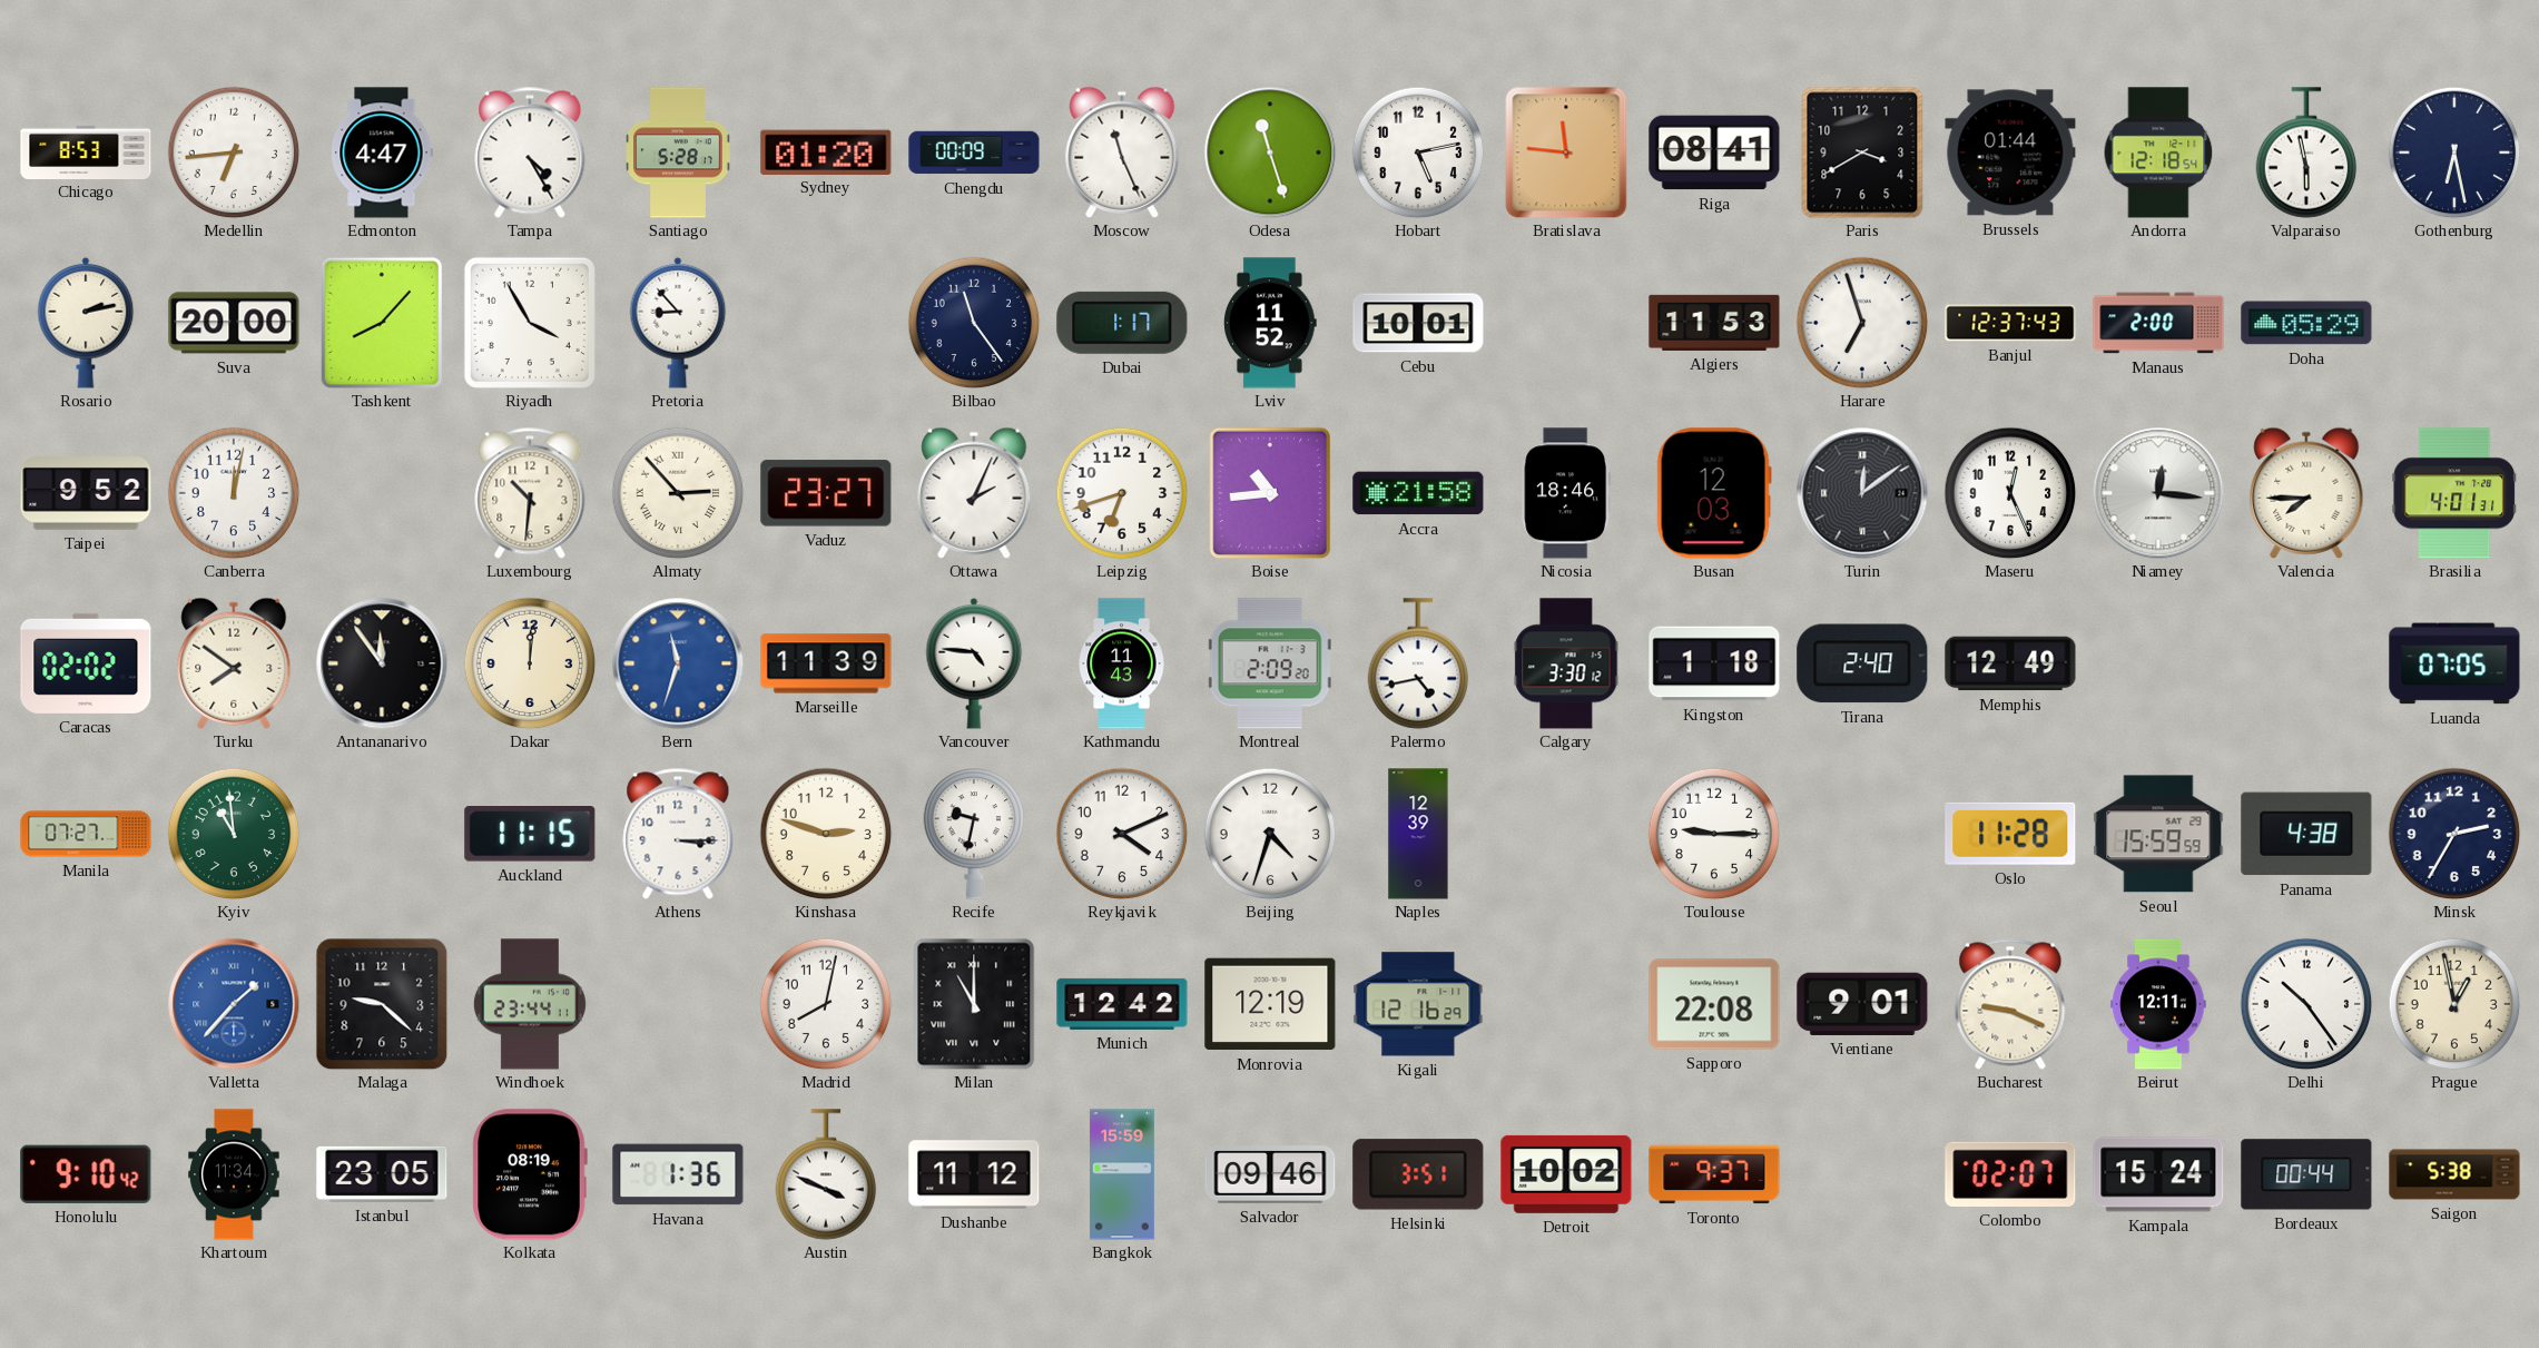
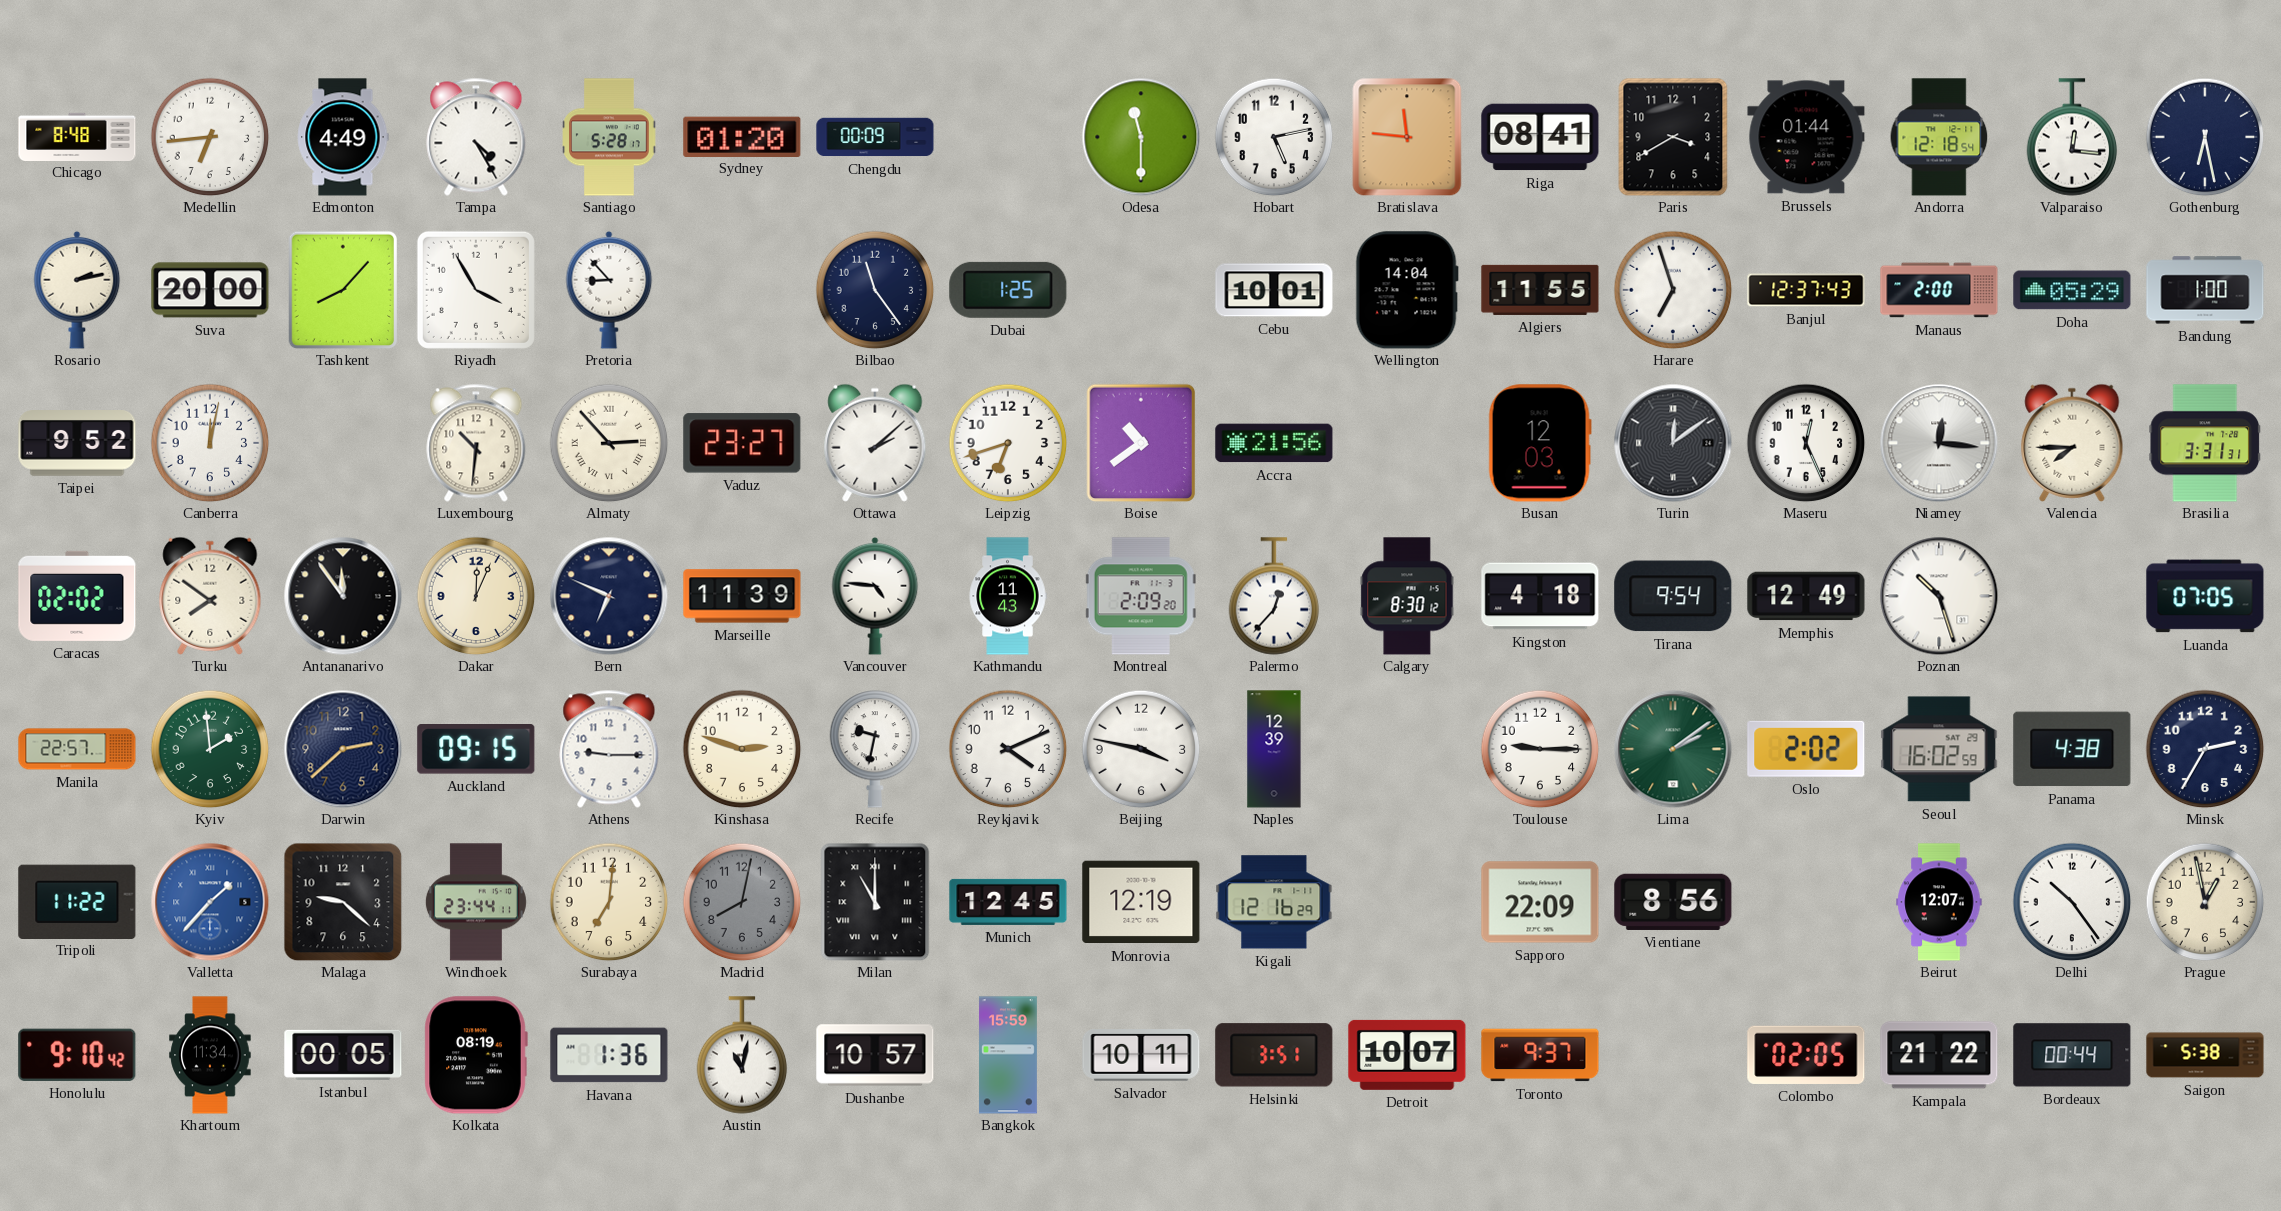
Chicago: 8:53 -> 8:48
Edmonton: 4:47 -> 4:49
Moscow: 11:26 -> none
Odesa: 11:27 -> 11:30
Valparaiso: 5:58 -> 12:16
Dubai: 1:17 -> 1:25
Lviv: 11:52 -> none
Wellington: none -> 14:04
Algiers: 11:53 -> 11:55
Bandung: none -> 1:00
Ottawa: 2:04 -> 2:08
Boise: 10:44 -> 10:39
Accra: 21:58 -> 21:56
Nicosia: 18:46 -> none
Brasilia: 4:01 -> 3:31
Dakar: 12:01 -> 12:04
Bern: 11:33 -> 6:49
Bern dial: blue -> navy
Palermo: 4:43 -> 12:37
Calgary: 3:30 -> 8:30
Kingston: 1:18 -> 4:18
Tirana: 2:40 -> 9:54
Poznan: none -> 10:27
Manila: 07:27 -> 22:57
Kyiv: 10:59 -> 1:59
Darwin: none -> 2:38
Auckland: 11:15 -> 09:15
Athens: 3:15 -> 9:15
Beijing: 4:33 -> 3:47
Lima: none -> 2:09
Oslo: 11:28 -> 2:02
Seoul: 15:59 -> 16:02
Tripoli: none -> 11:22
Surabaya: none -> 7:01
Madrid dial: white -> grey
Munich: 12:42 -> 12:45
Sapporo: 22:08 -> 22:09
Vientiane: 9:01 -> 8:56
Bucharest: 9:19 -> none
Beirut: 12:11 -> 12:07
Istanbul: 23:05 -> 00:05
Austin: 3:49 -> 11:02
Dushanbe: 11:12 -> 10:57
Salvador: 09:46 -> 10:11
Detroit: 10:02 -> 10:07
Colombo: 02:07 -> 02:05
Kampala: 15:24 -> 21:22
